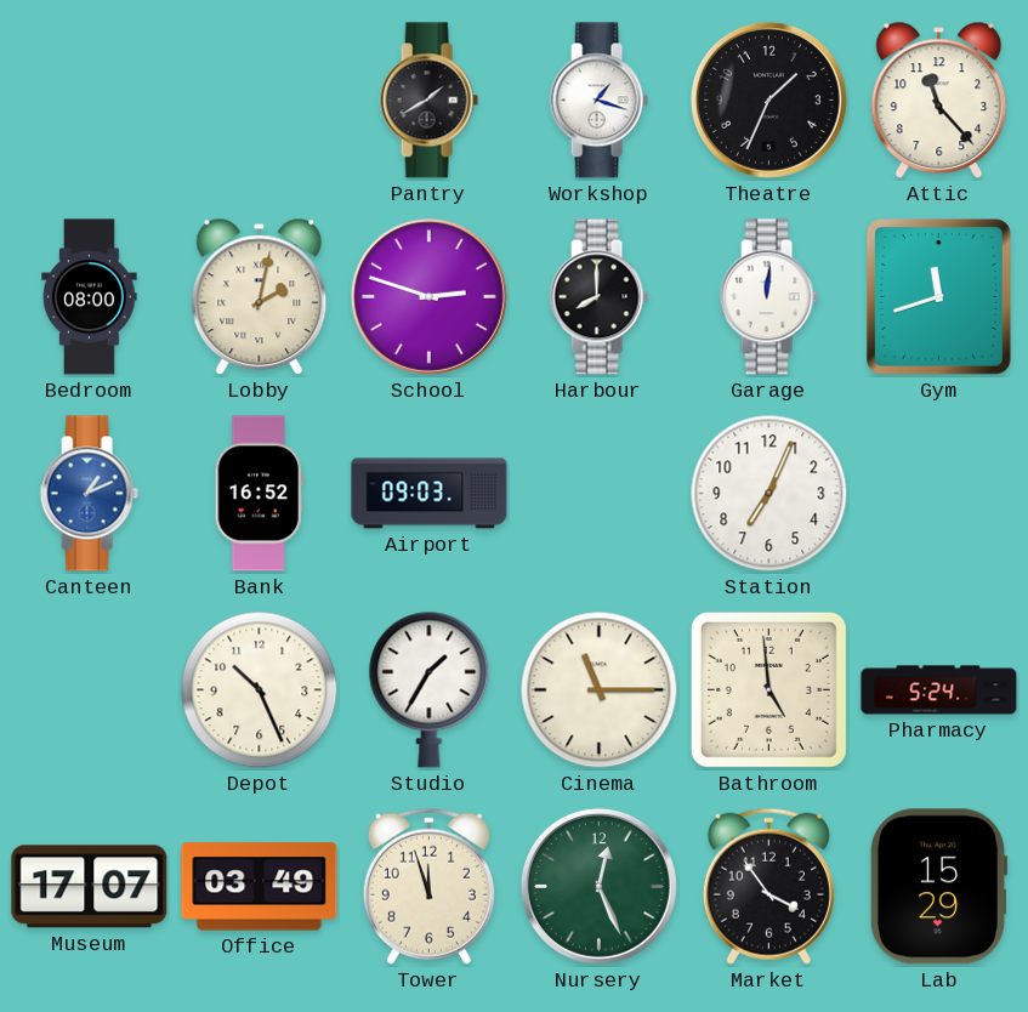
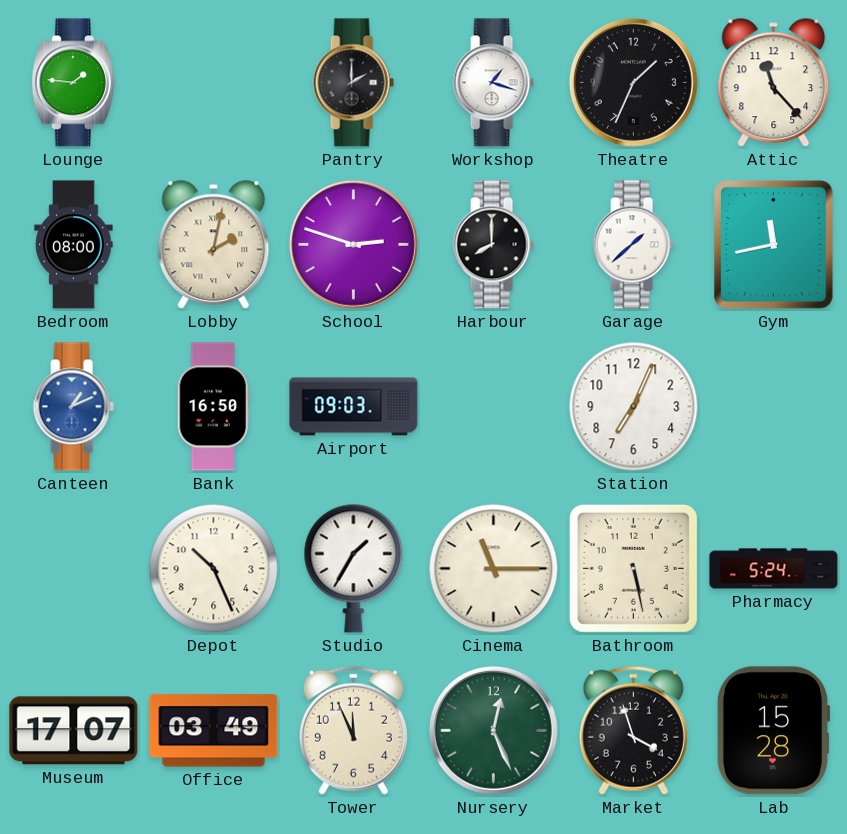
Lounge: none -> 1:46
Pantry: 1:40 -> 2:00
Garage: 12:01 -> 1:38
Gym: 11:42 -> 11:43
Bank: 16:52 -> 16:50
Bathroom: 4:59 -> 5:28
Tower: 11:57 -> 11:56
Market: 3:54 -> 3:57
Lab: 15:29 -> 15:28
